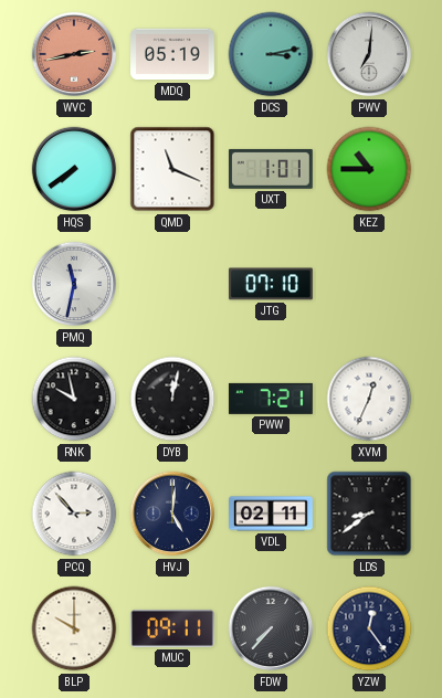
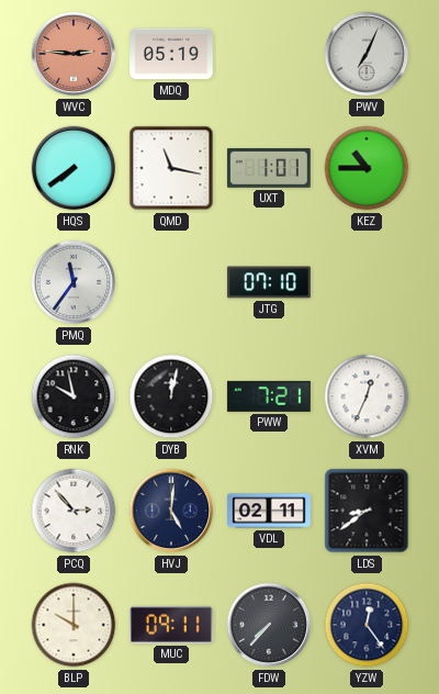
WVC: 2:43 -> 2:46
DCS: 3:13 -> none
PWV: 7:01 -> 7:04
QMD: 11:19 -> 11:17
PMQ: 11:32 -> 11:36
